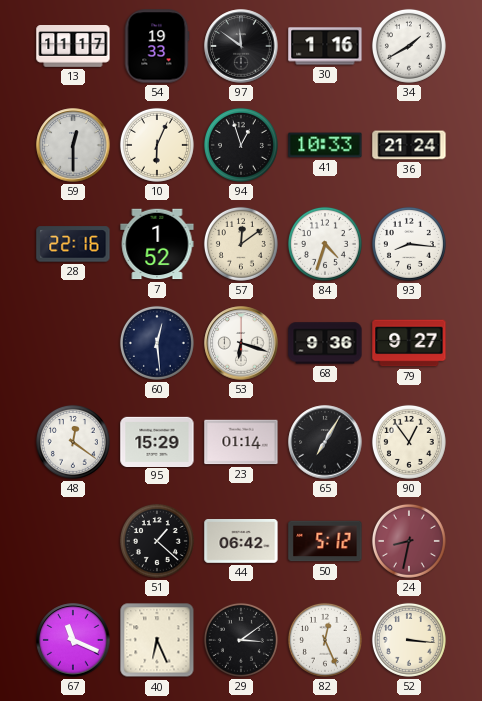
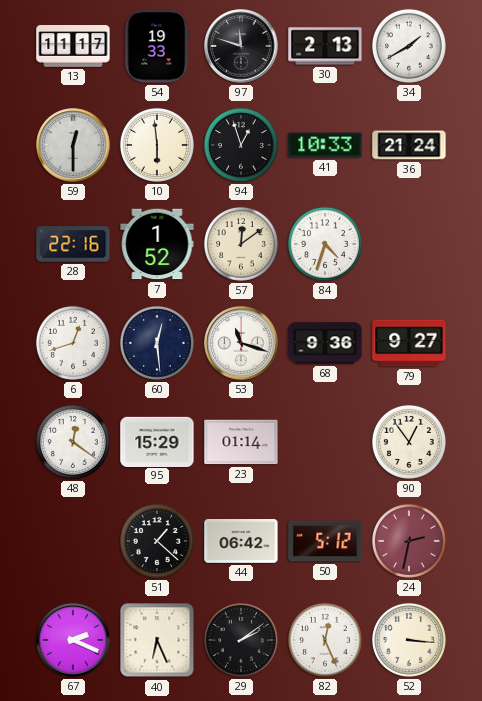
97: 11:51 -> 11:48
30: 1:16 -> 2:13
10: 6:04 -> 5:59
93: 8:16 -> none
6: none -> 12:42
53: 6:18 -> 11:18
65: 7:05 -> none
24: 8:32 -> 2:32
67: 11:19 -> 2:19
29: 3:09 -> 2:09
